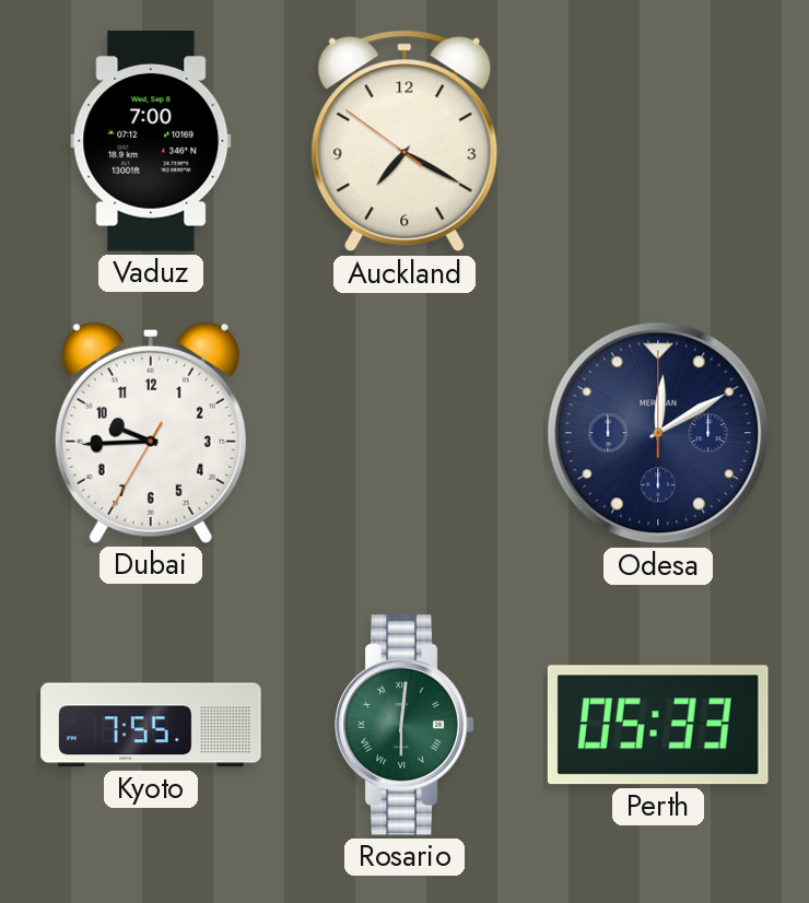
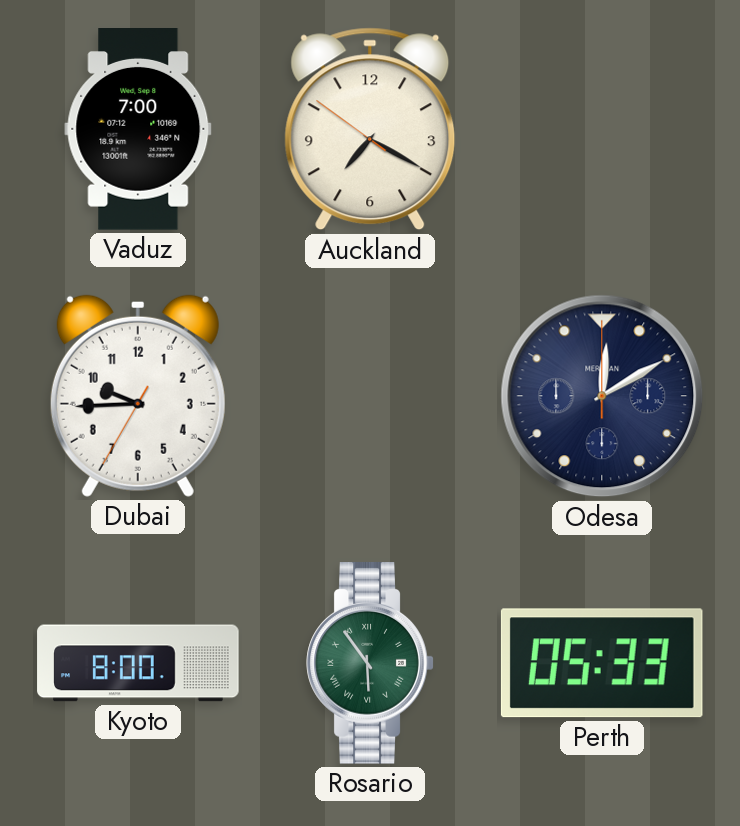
Kyoto: 7:55 -> 8:00
Rosario: 6:01 -> 5:54
